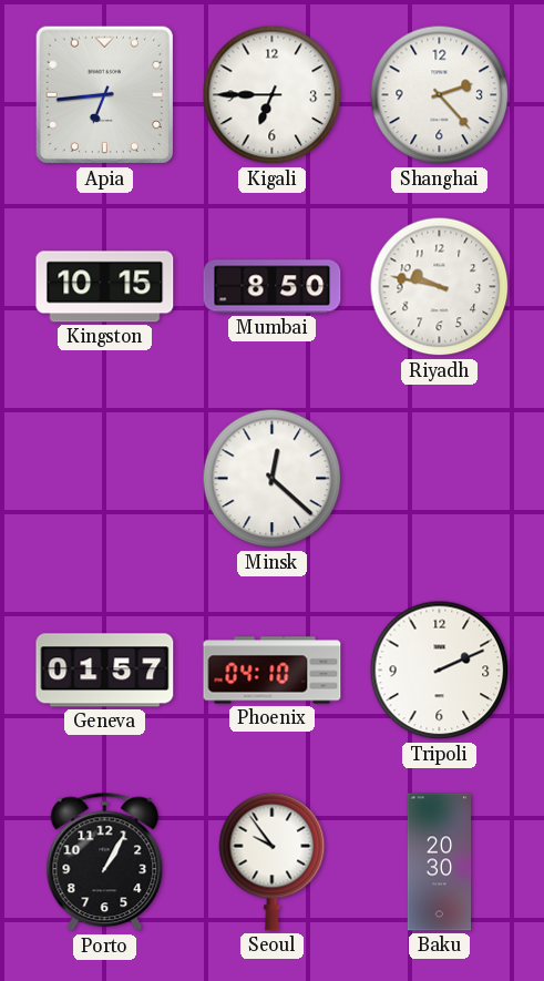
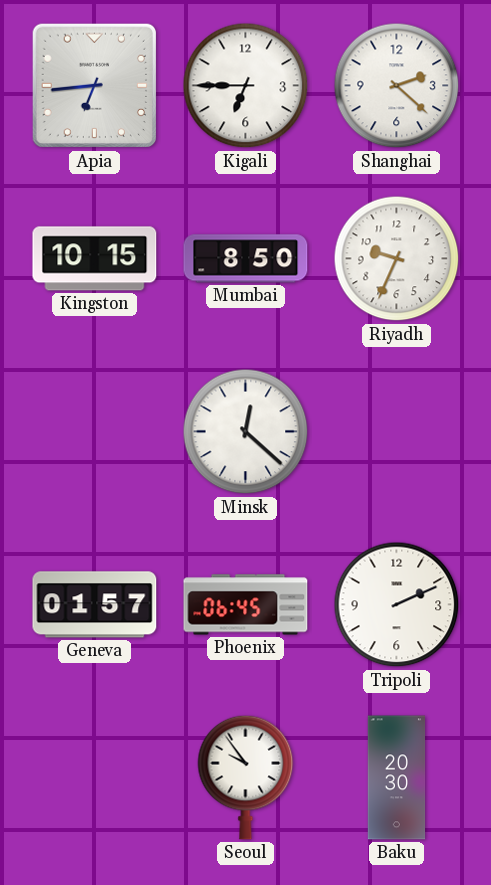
Shanghai: 2:23 -> 2:22
Riyadh: 9:47 -> 9:34
Phoenix: 04:10 -> 06:45
Porto: 1:05 -> none
